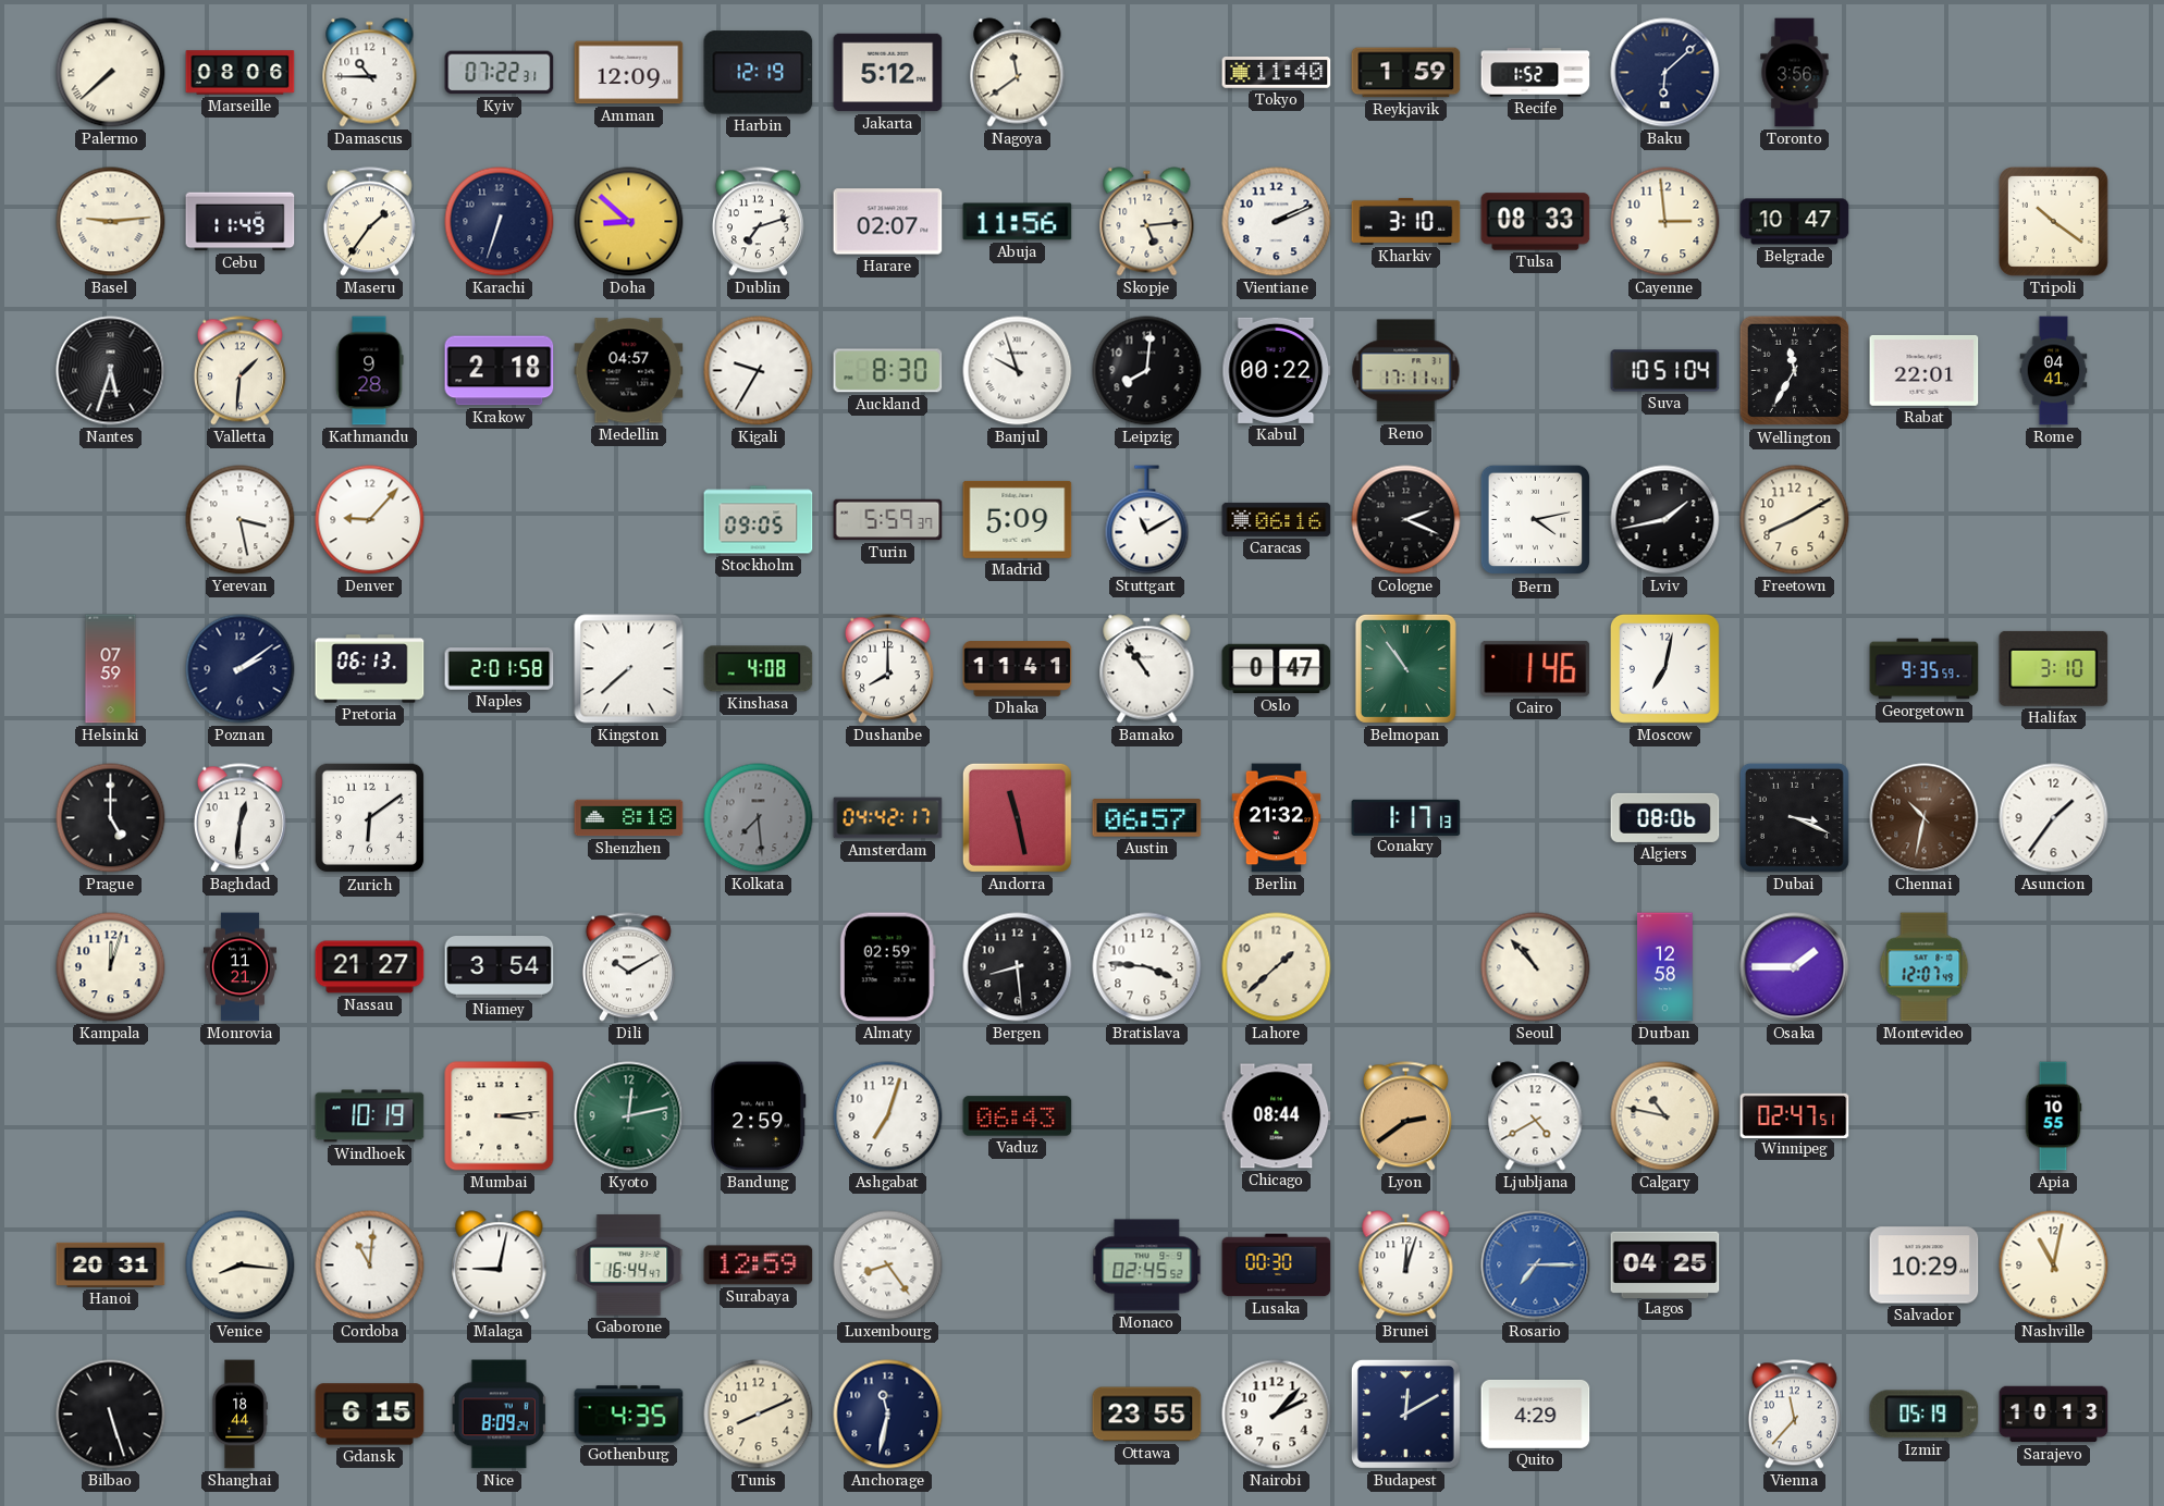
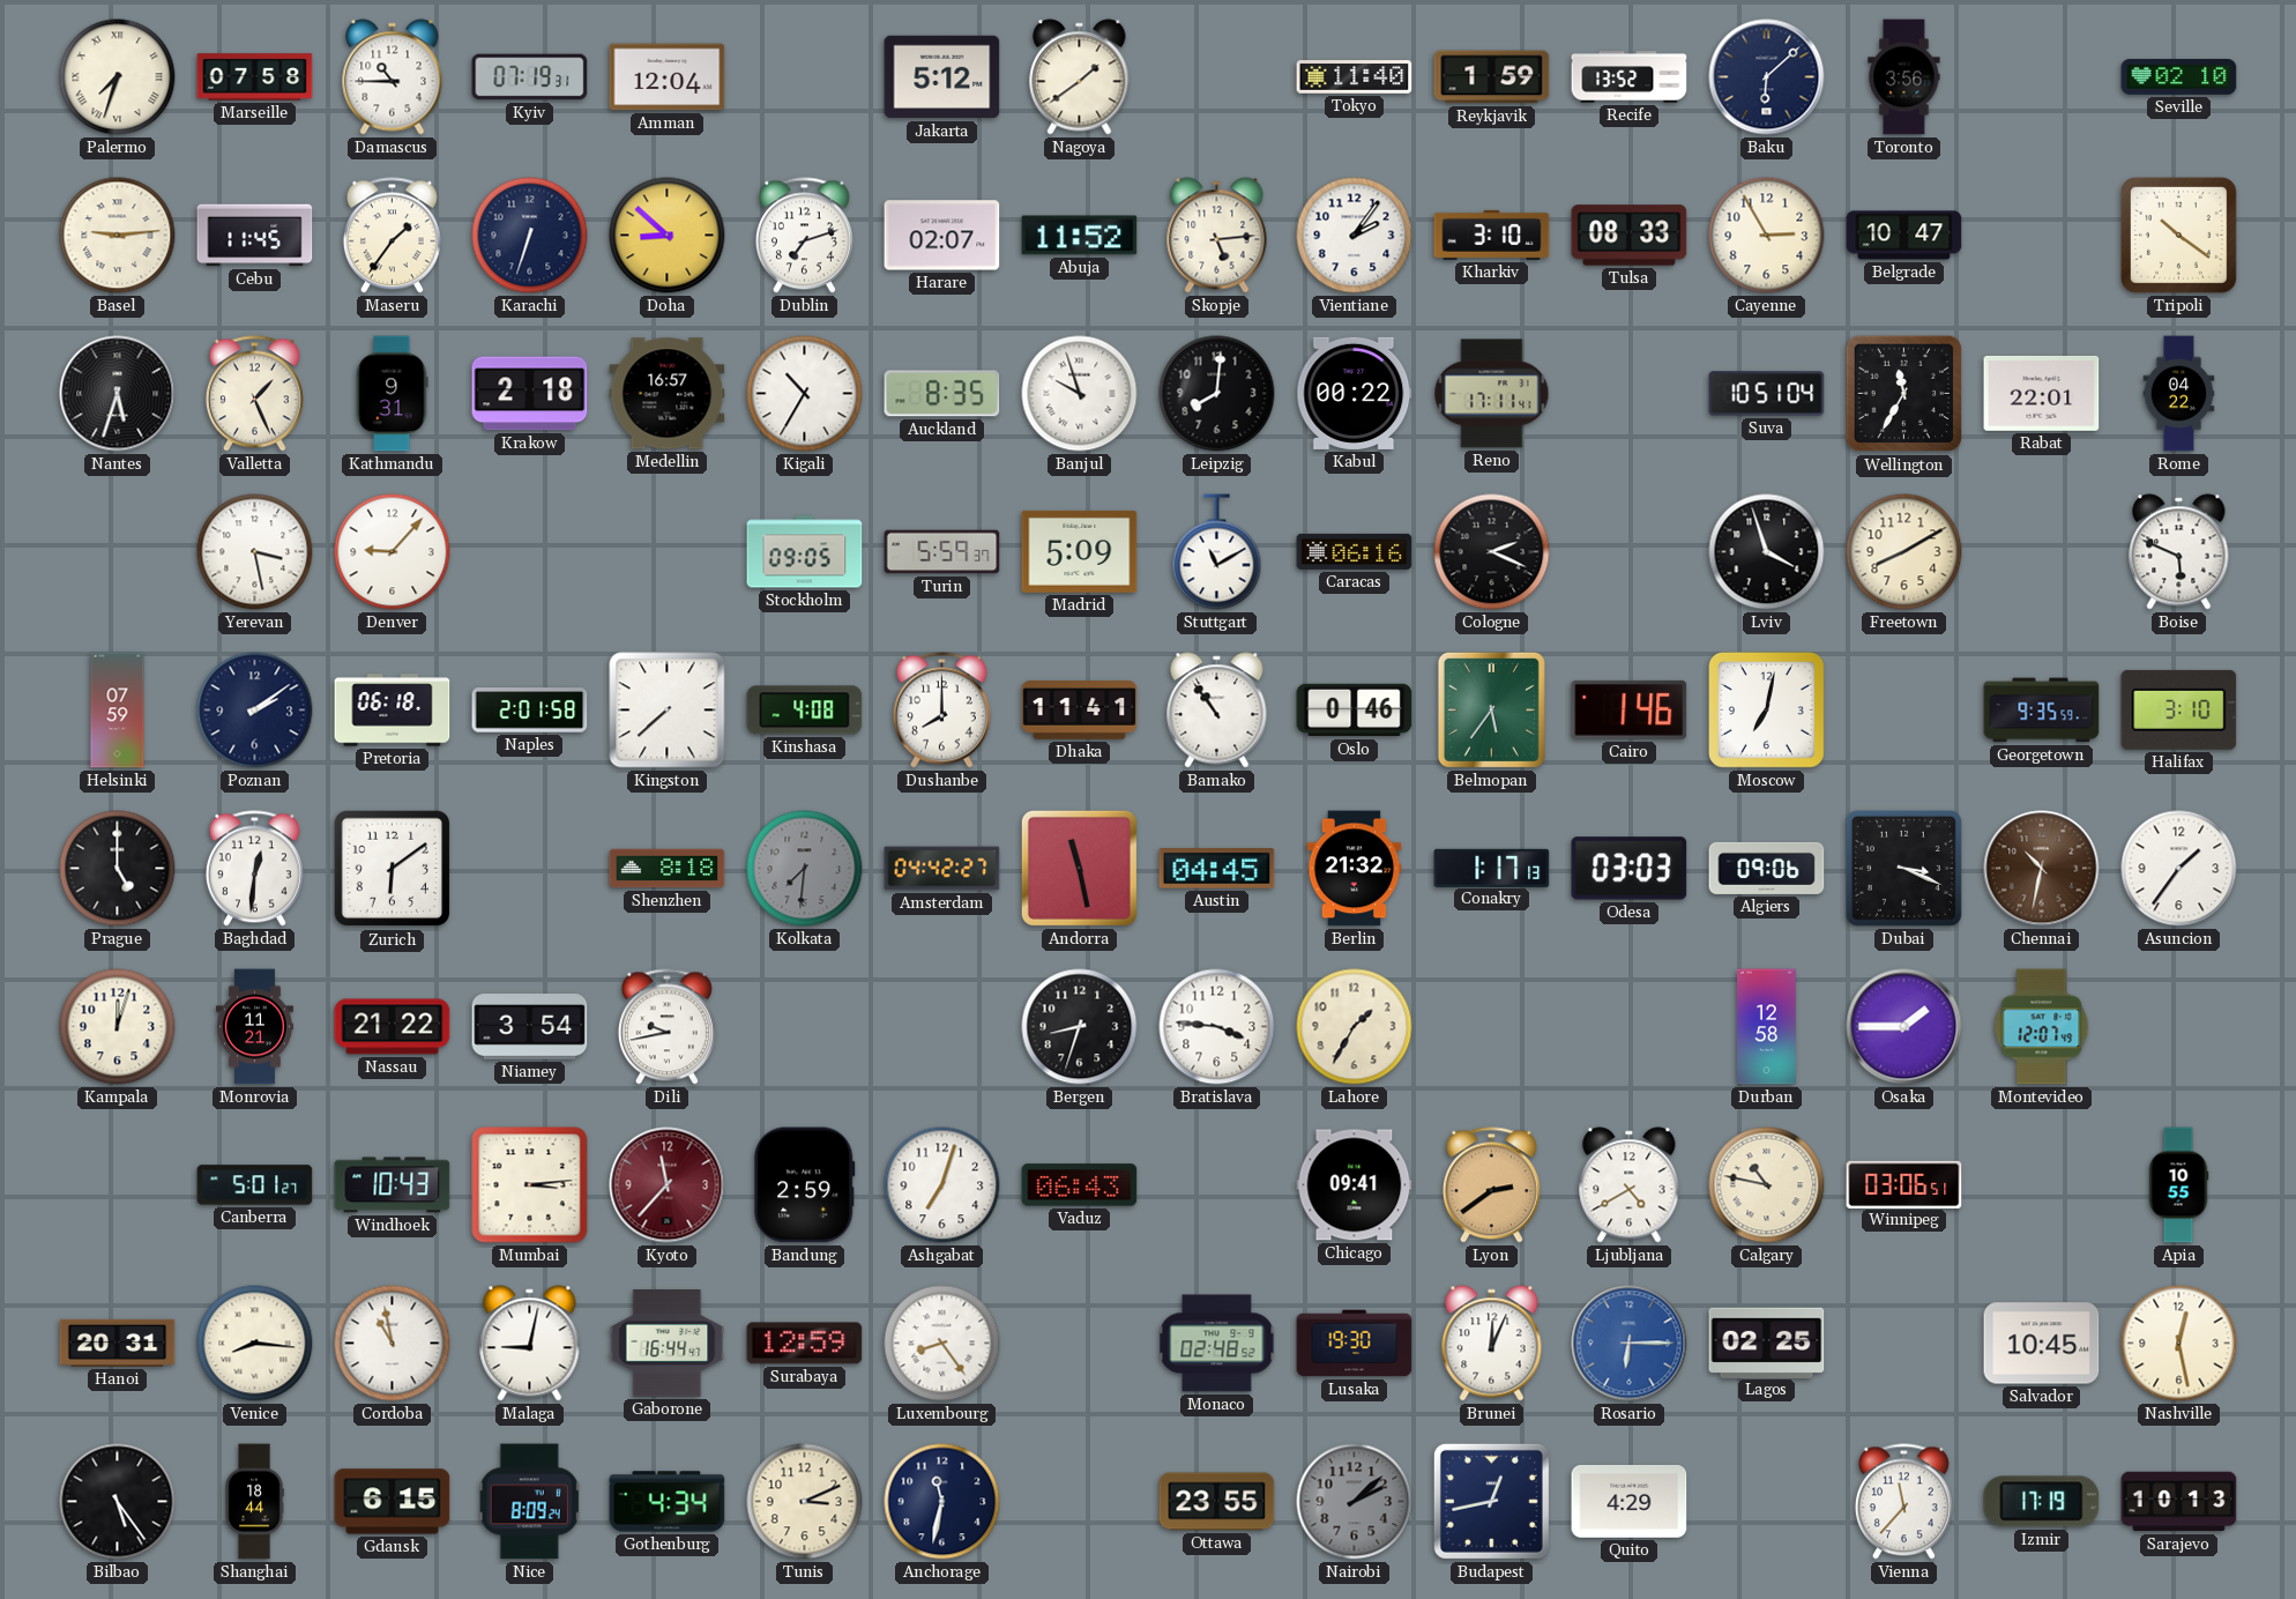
Palermo: 7:38 -> 7:33
Marseille: 08:06 -> 07:58
Kyiv: 07:22 -> 07:19
Amman: 12:09 -> 12:04
Harbin: 12:19 -> none
Nagoya: 11:39 -> 1:39
Recife: 1:52 -> 13:52
Seville: none -> 02:10
Cebu: 11:49 -> 11:45
Abuja: 11:56 -> 11:52
Vientiane: 2:11 -> 2:06
Cayenne: 2:59 -> 2:55
Valletta: 1:31 -> 1:26
Kathmandu: 9:28 -> 9:31
Medellin: 04:57 -> 16:57
Kigali: 9:35 -> 10:35
Auckland: 8:30 -> 8:35
Rome: 04:41 -> 04:22
Bern: 4:13 -> none
Lviv: 1:43 -> 3:57
Boise: none -> 5:49
Pretoria: 06:13 -> 06:18
Oslo: 0:47 -> 0:46
Belmopan: 10:54 -> 5:36
Kolkata: 7:29 -> 7:31
Amsterdam: 04:42:17 -> 04:42:27
Austin: 06:57 -> 04:45
Odesa: none -> 03:03
Algiers: 08:06 -> 09:06
Nassau: 21:27 -> 21:22
Dili: 10:10 -> 9:43
Almaty: 02:59 -> none
Bergen: 8:29 -> 8:33
Lahore: 1:38 -> 1:35
Seoul: 10:53 -> none
Canberra: none -> 5:01
Windhoek: 10:19 -> 10:43
Kyoto: 12:13 -> 11:37
Kyoto dial: green -> burgundy
Chicago: 08:44 -> 09:41
Winnipeg: 02:47 -> 03:06
Cordoba: 11:01 -> 10:58
Monaco: 02:45 -> 02:48
Lusaka: 00:30 -> 19:30
Brunei: 12:03 -> 12:04
Rosario: 7:15 -> 6:15
Lagos: 04:25 -> 02:25
Salvador: 10:29 -> 10:45
Nashville: 11:02 -> 12:28
Bilbao: 5:27 -> 5:24
Gothenburg: 4:35 -> 4:34
Tunis: 8:11 -> 3:11
Nairobi: 2:07 -> 2:08
Nairobi dial: white -> grey
Budapest: 12:10 -> 12:43
Izmir: 05:19 -> 17:19
